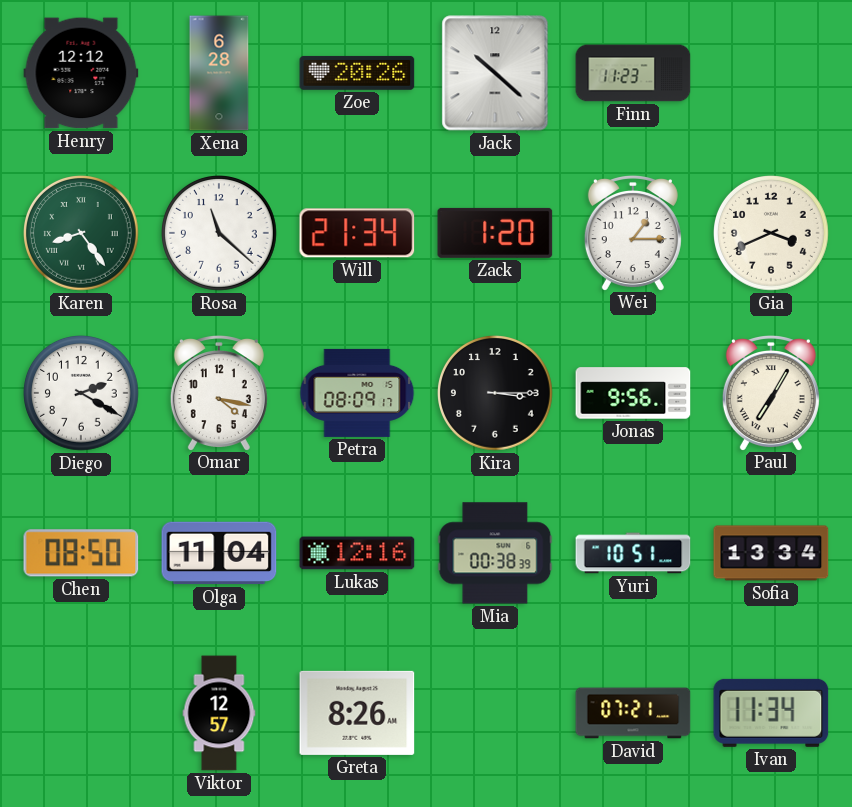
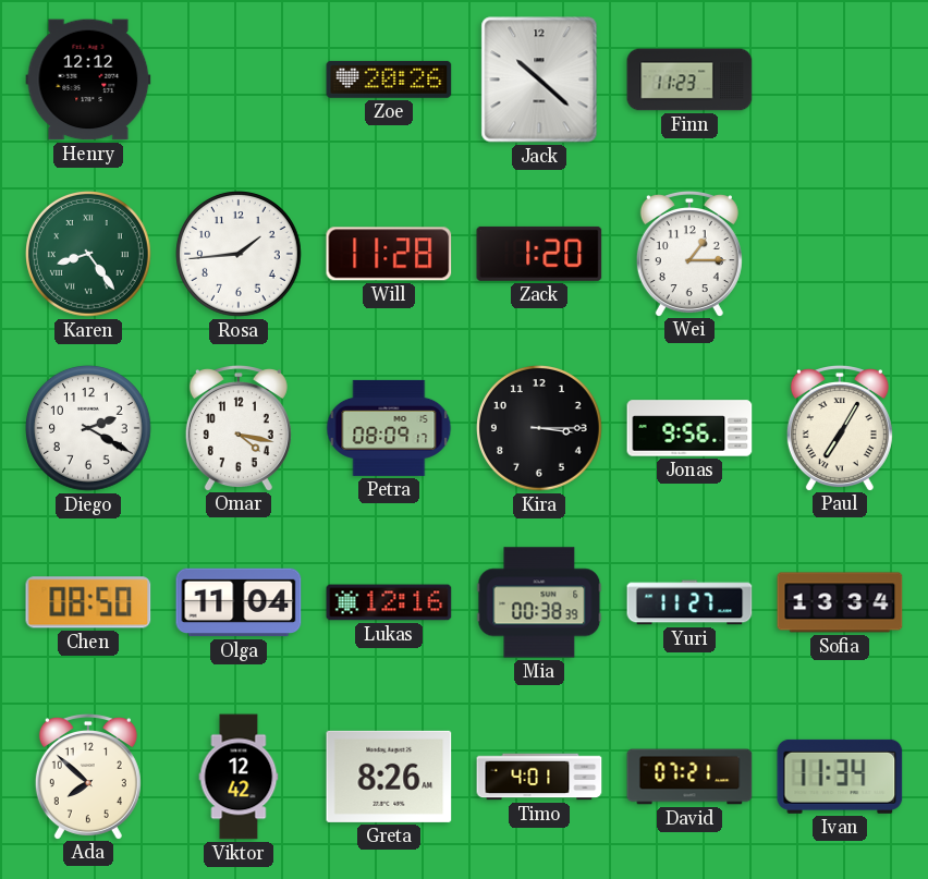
Xena: 6:28 -> none
Rosa: 11:22 -> 1:44
Will: 21:34 -> 11:28
Gia: 3:41 -> none
Yuri: 10:51 -> 11:27
Ada: none -> 7:52
Viktor: 12:57 -> 12:42
Timo: none -> 4:01
